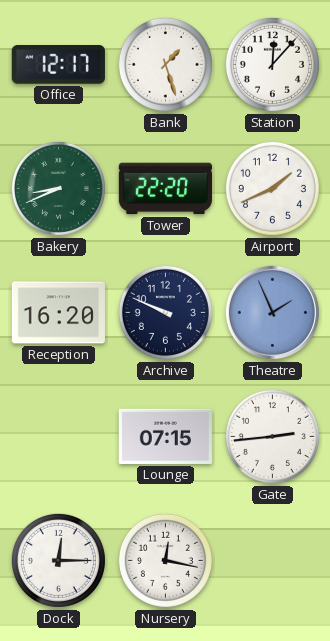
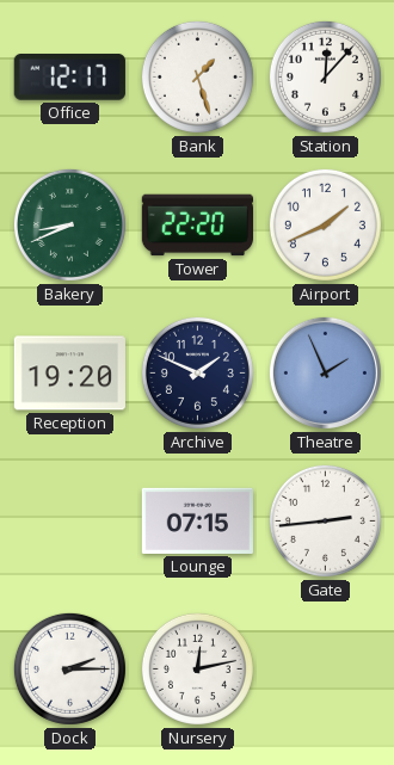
Reception: 16:20 -> 19:20
Archive: 9:49 -> 1:49
Dock: 12:15 -> 2:15
Nursery: 12:17 -> 12:13
